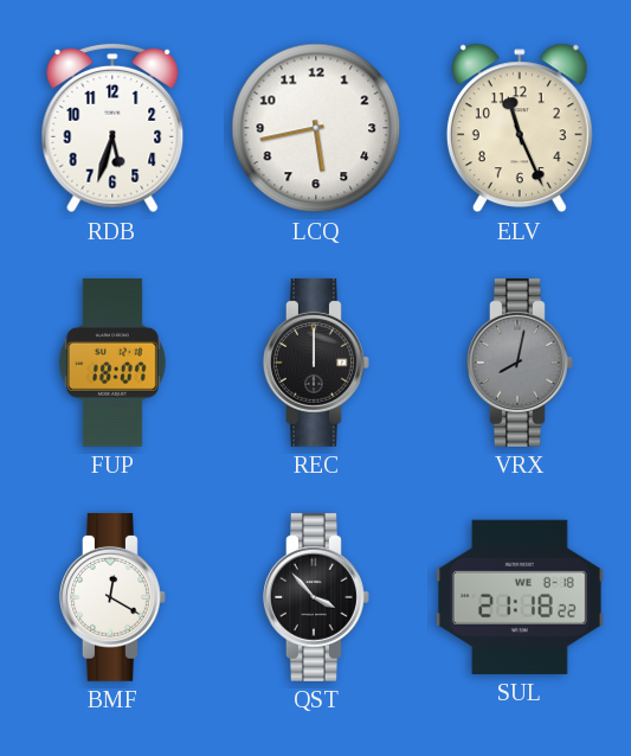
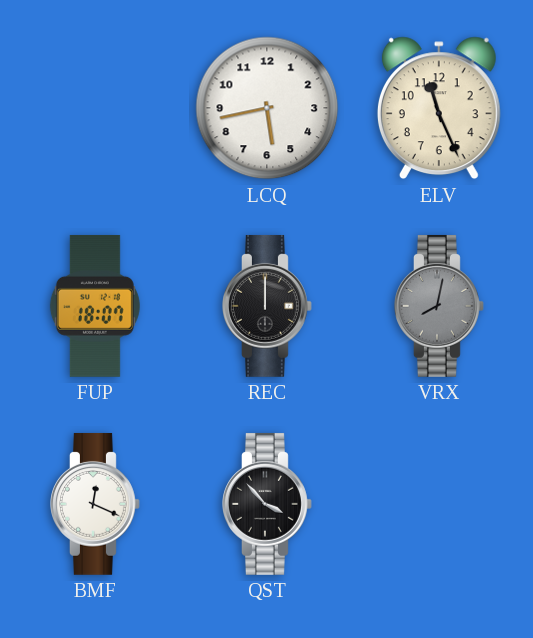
RDB: 5:33 -> none
BMF: 12:20 -> 12:19
SUL: 21:18 -> none
